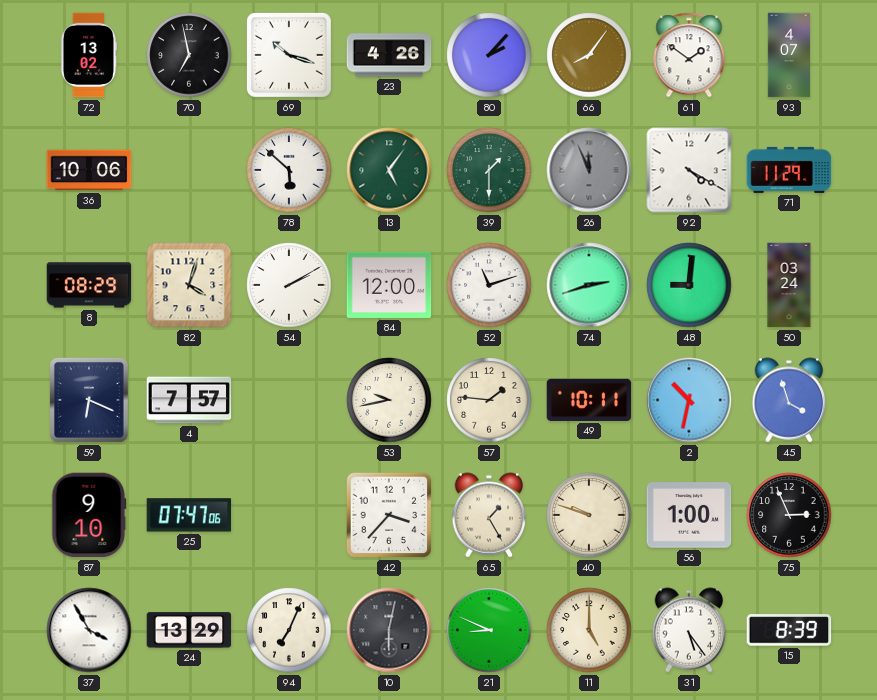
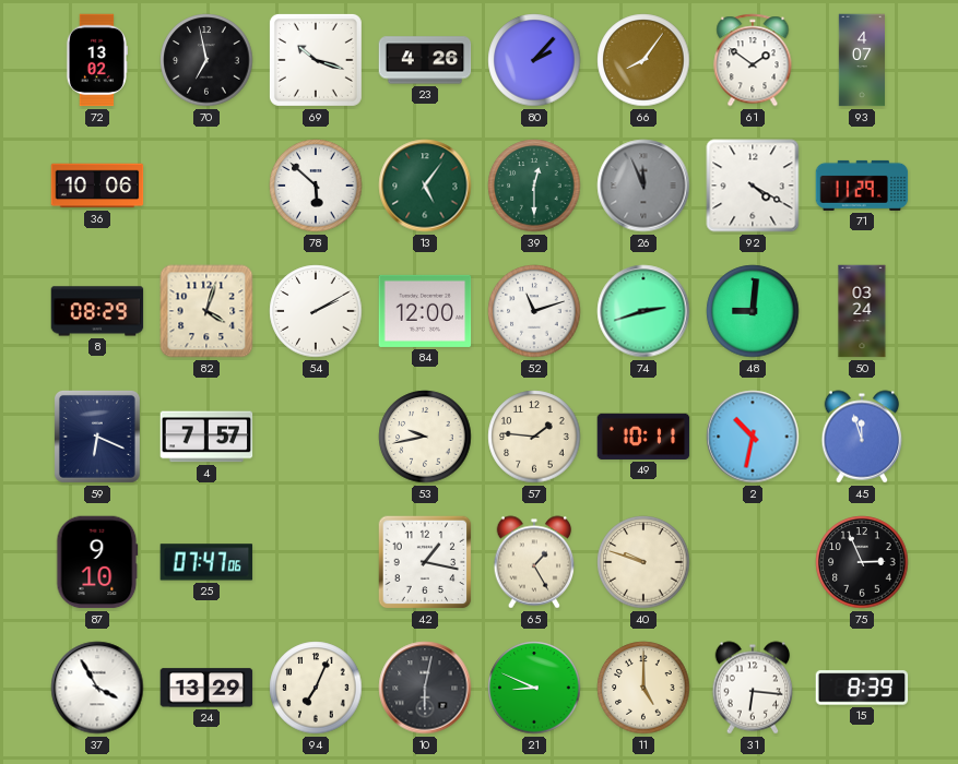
39: 1:30 -> 12:30
45: 3:57 -> 11:57
42: 3:37 -> 1:17
56: 1:00 -> none
31: 5:24 -> 6:16
